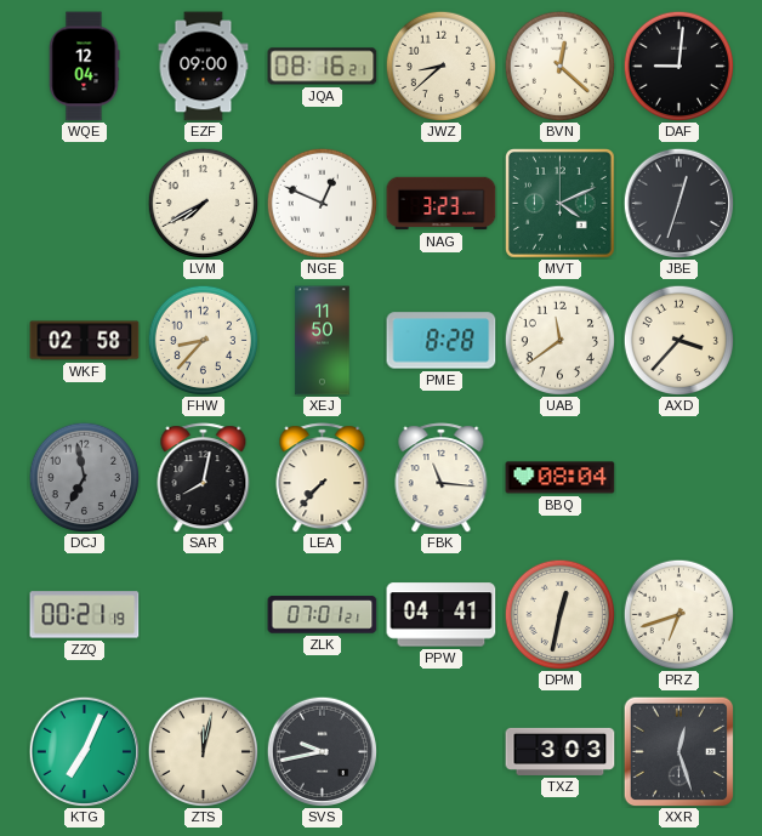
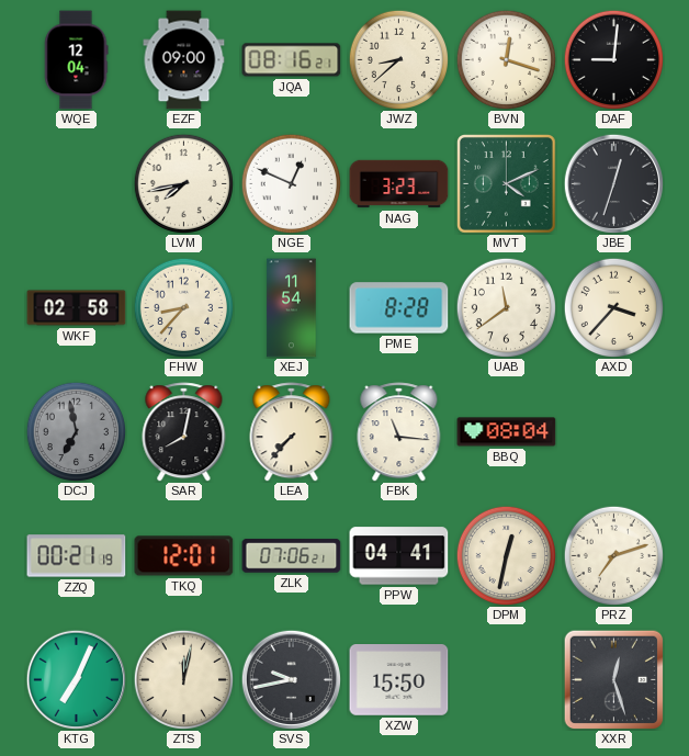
BVN: 12:22 -> 12:18
LVM: 7:40 -> 7:43
XEJ: 11:50 -> 11:54
TKQ: none -> 12:01
ZLK: 07:01 -> 07:06
PRZ: 6:42 -> 7:12
XZW: none -> 15:50
TXZ: 3:03 -> none
